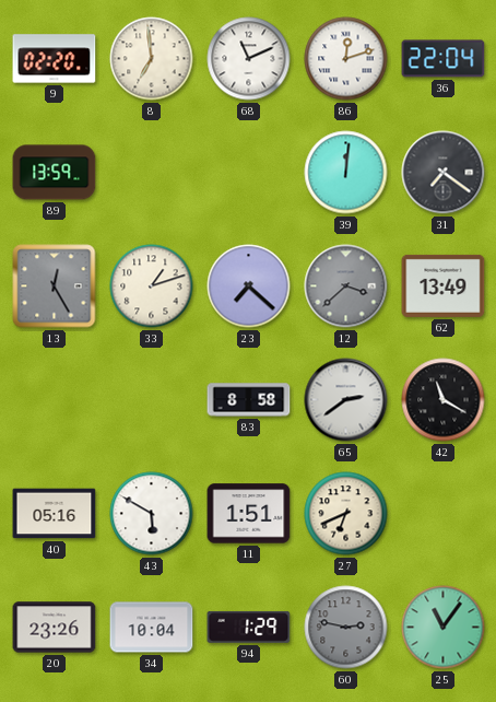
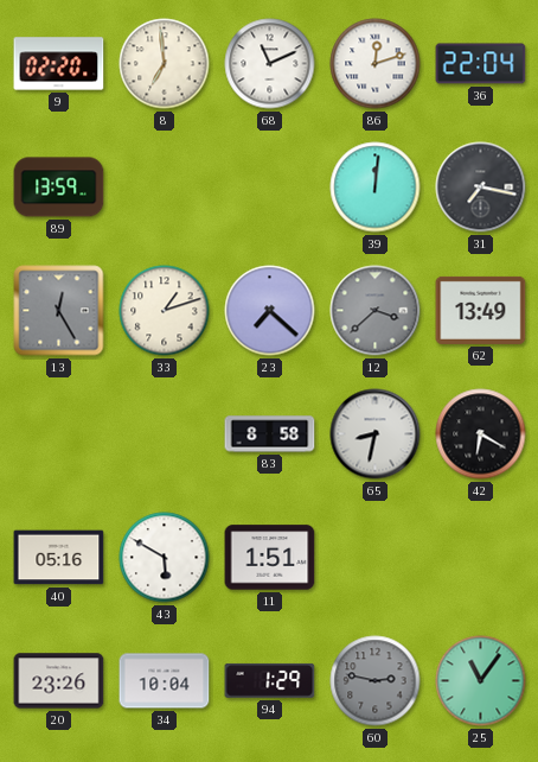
31: 7:21 -> 7:17
65: 2:39 -> 8:32
42: 11:20 -> 6:20
27: 6:41 -> none
